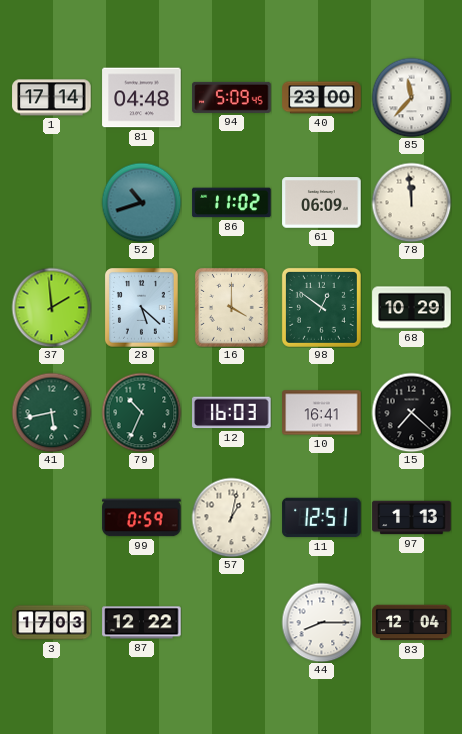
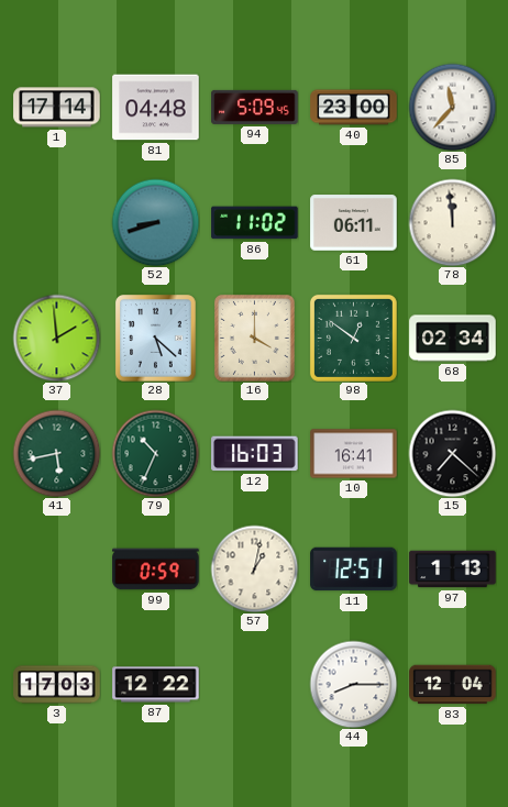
52: 10:42 -> 8:42
61: 06:09 -> 06:11
68: 10:29 -> 02:34
